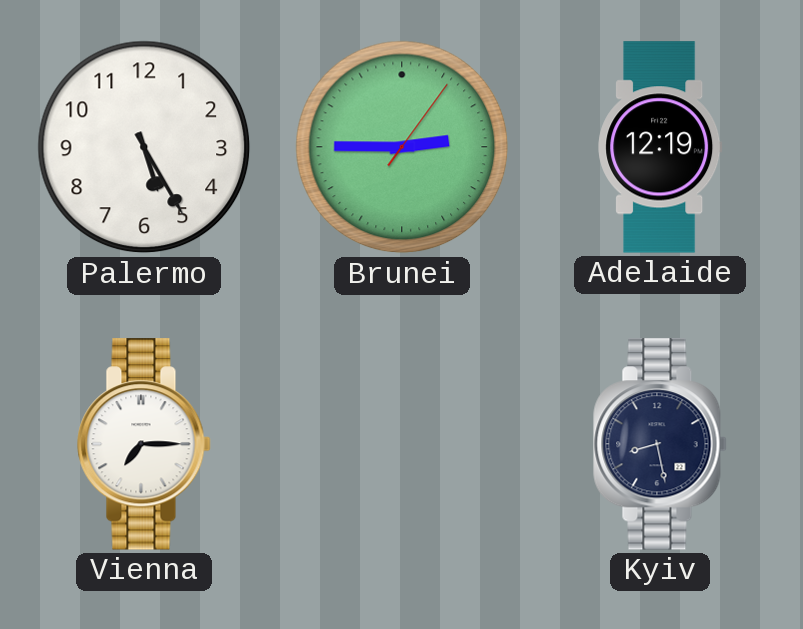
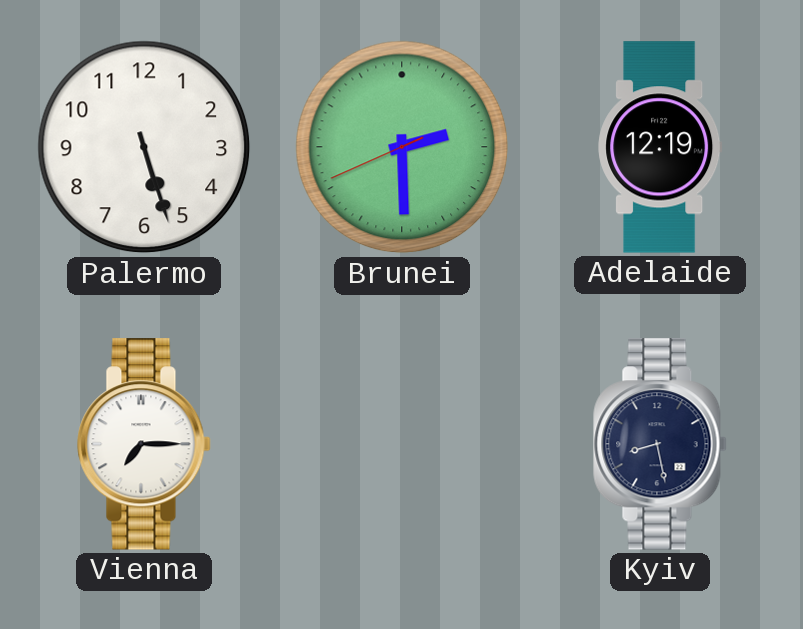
Palermo: 5:25 -> 5:27
Brunei: 2:45 -> 2:29
